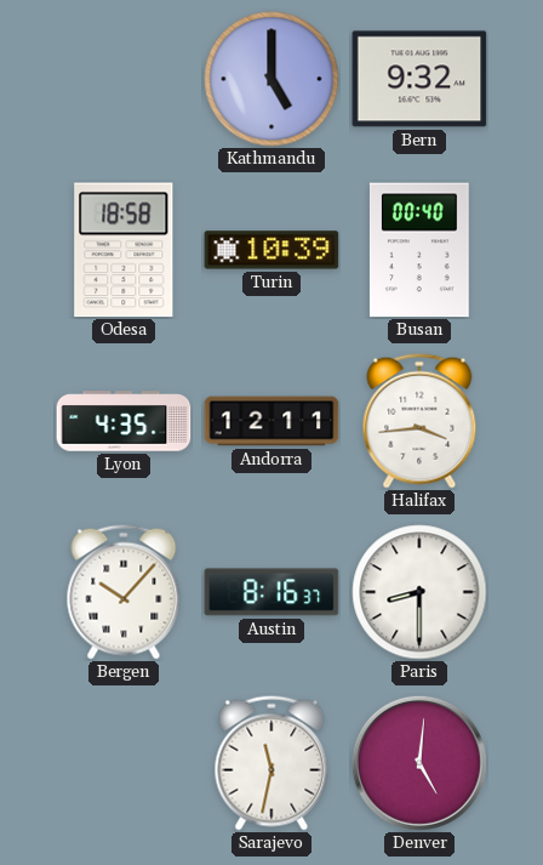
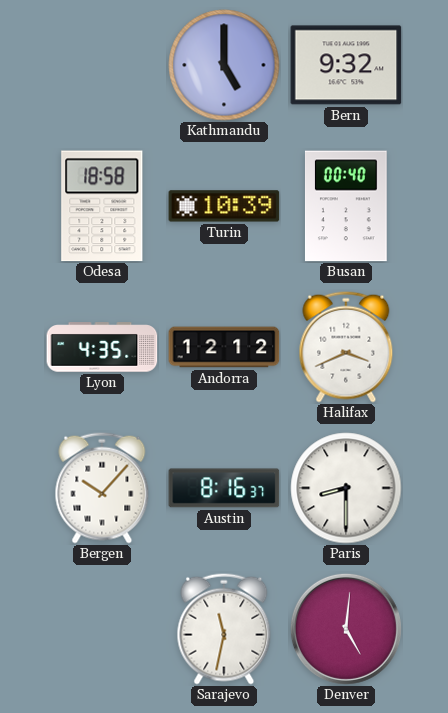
Andorra: 12:11 -> 12:12
Halifax: 3:44 -> 3:41
